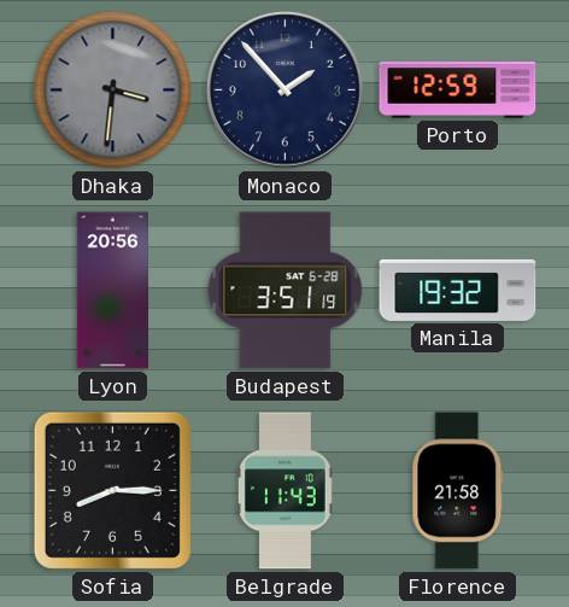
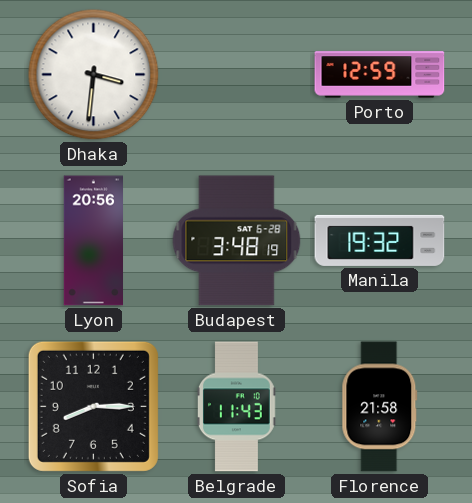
Dhaka dial: grey -> white
Monaco: 1:53 -> none
Budapest: 3:51 -> 3:48
